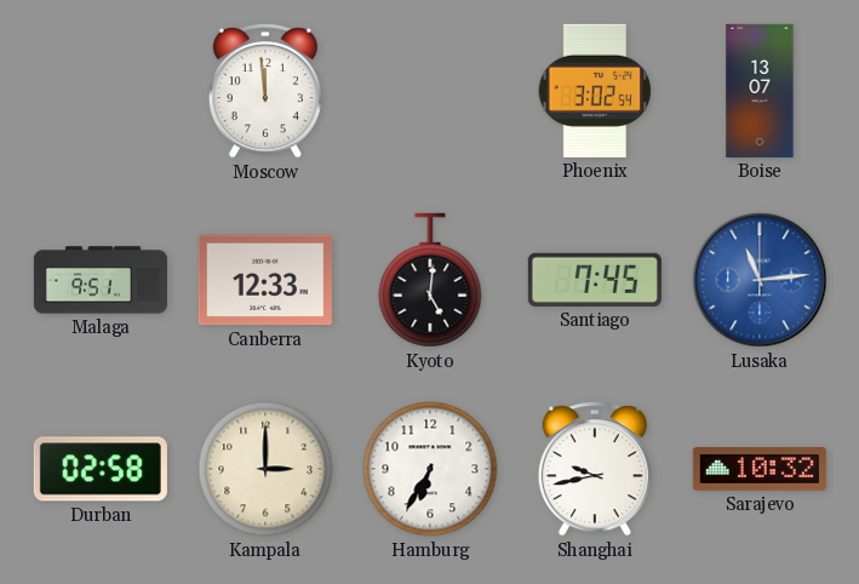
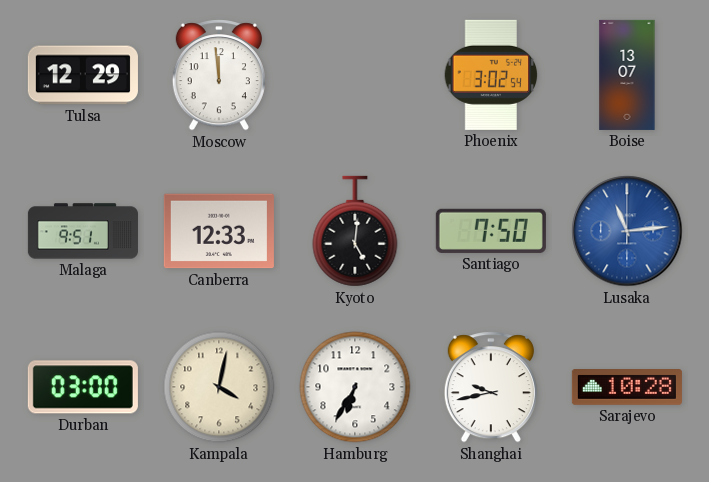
Tulsa: none -> 12:29
Santiago: 7:45 -> 7:50
Durban: 02:58 -> 03:00
Kampala: 3:00 -> 4:02
Sarajevo: 10:32 -> 10:28
